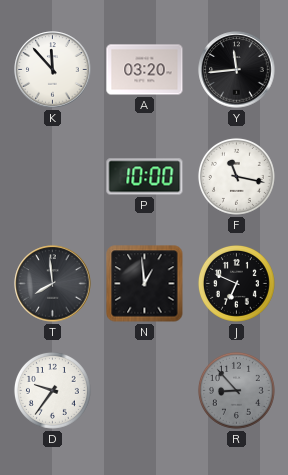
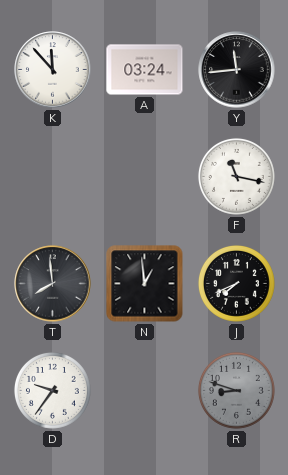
A: 03:20 -> 03:24
P: 10:00 -> none
J: 6:49 -> 7:41
R: 8:53 -> 8:48
